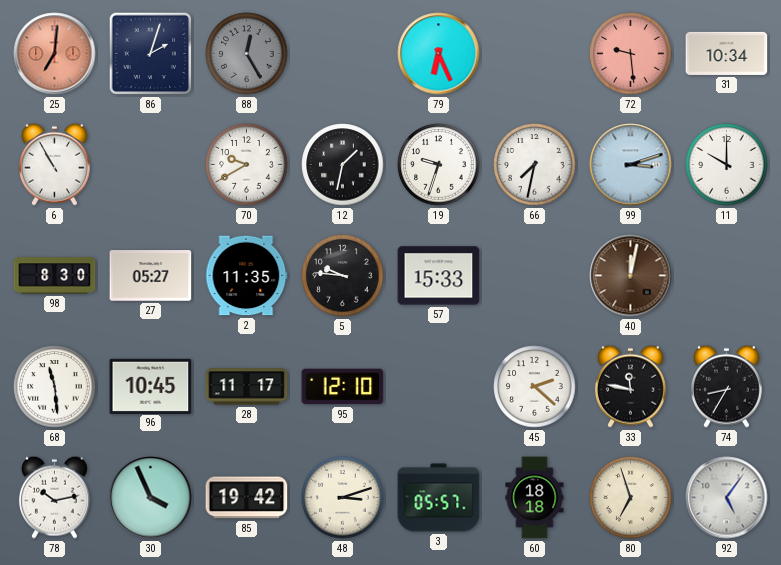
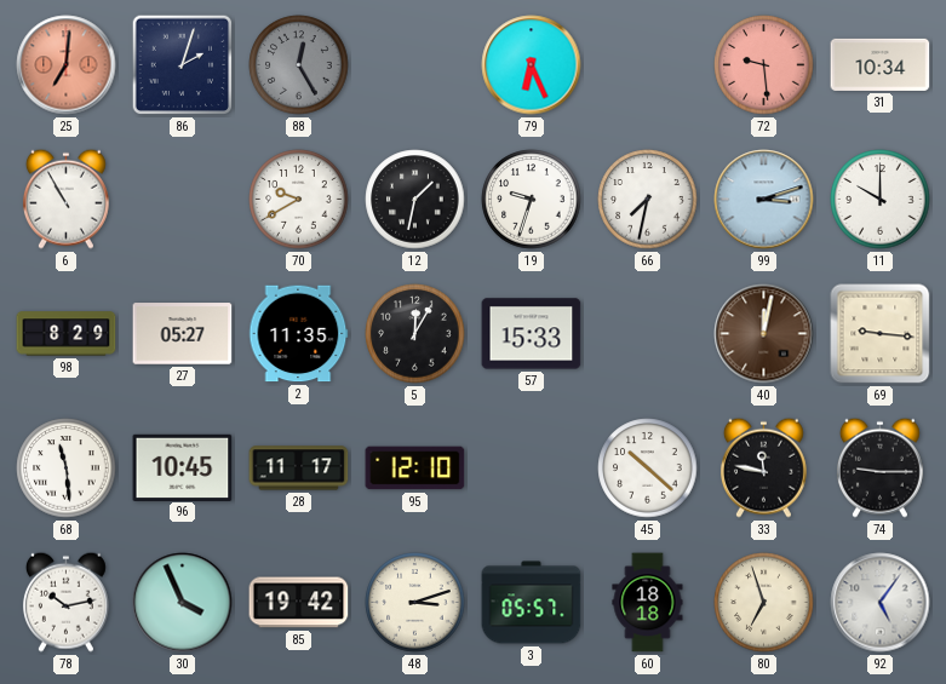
98: 8:30 -> 8:29
5: 9:46 -> 12:05
69: none -> 9:16
45: 2:22 -> 10:22
74: 8:35 -> 9:15
